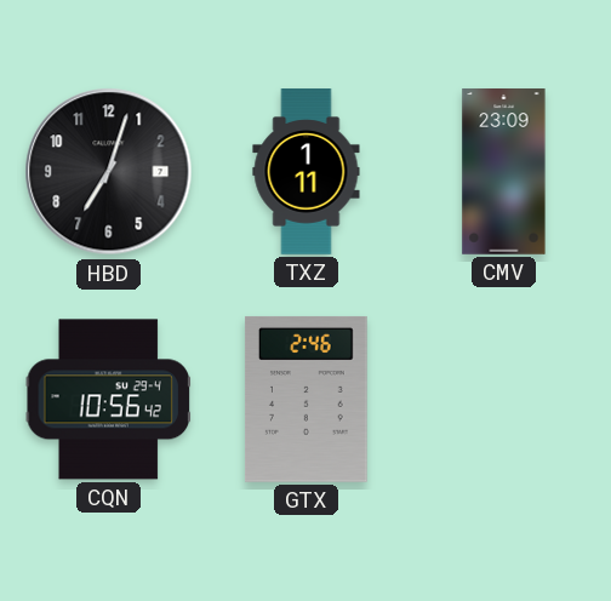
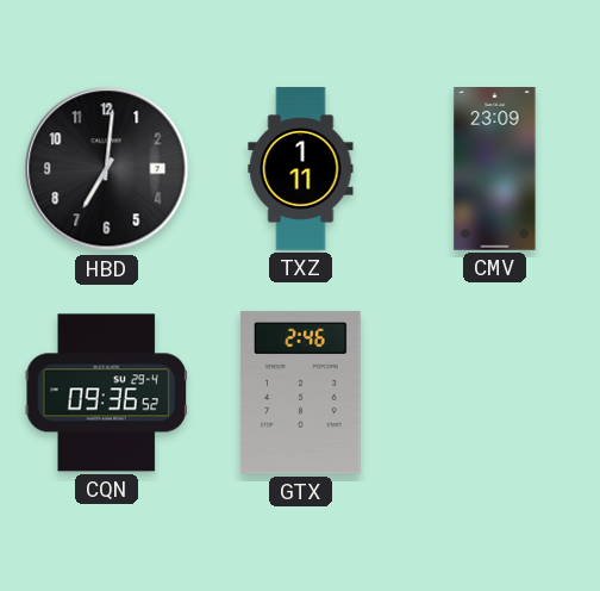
HBD: 7:03 -> 7:01
CQN: 10:56 -> 09:36
